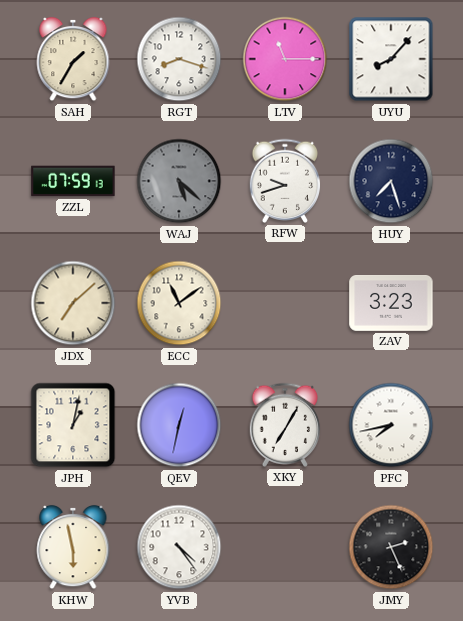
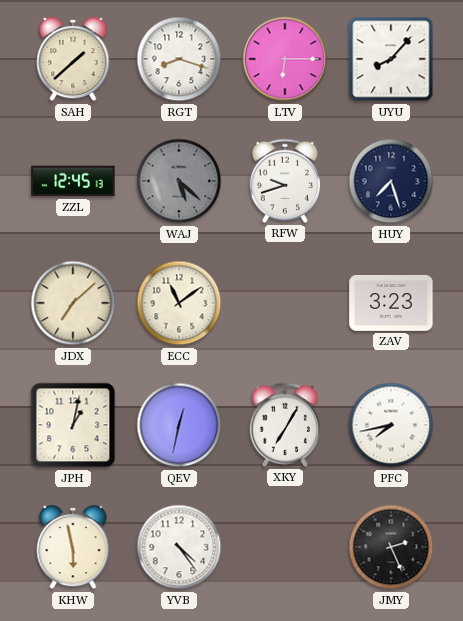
SAH: 1:35 -> 1:38
LTV: 11:15 -> 6:15
ZZL: 07:59 -> 12:45
